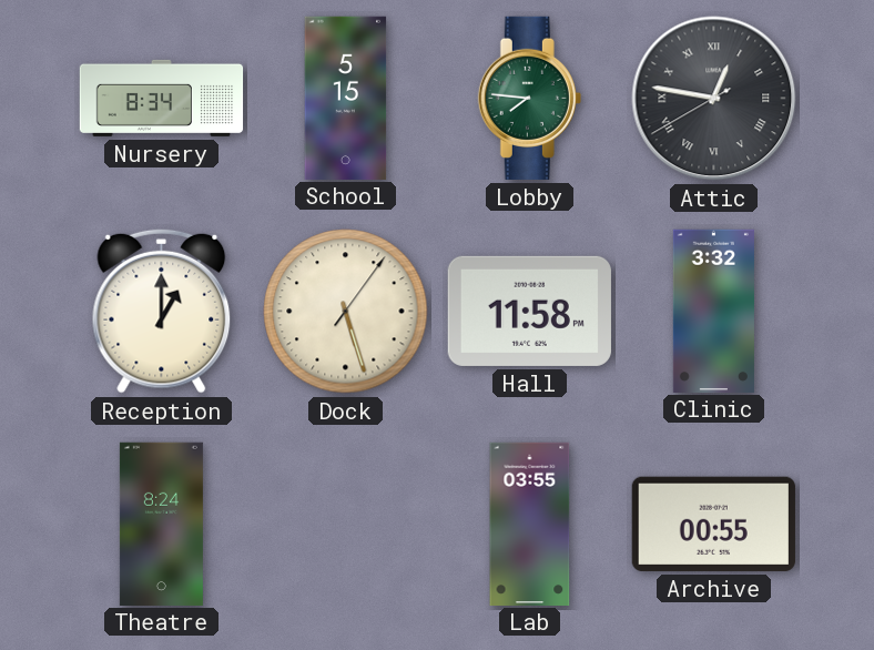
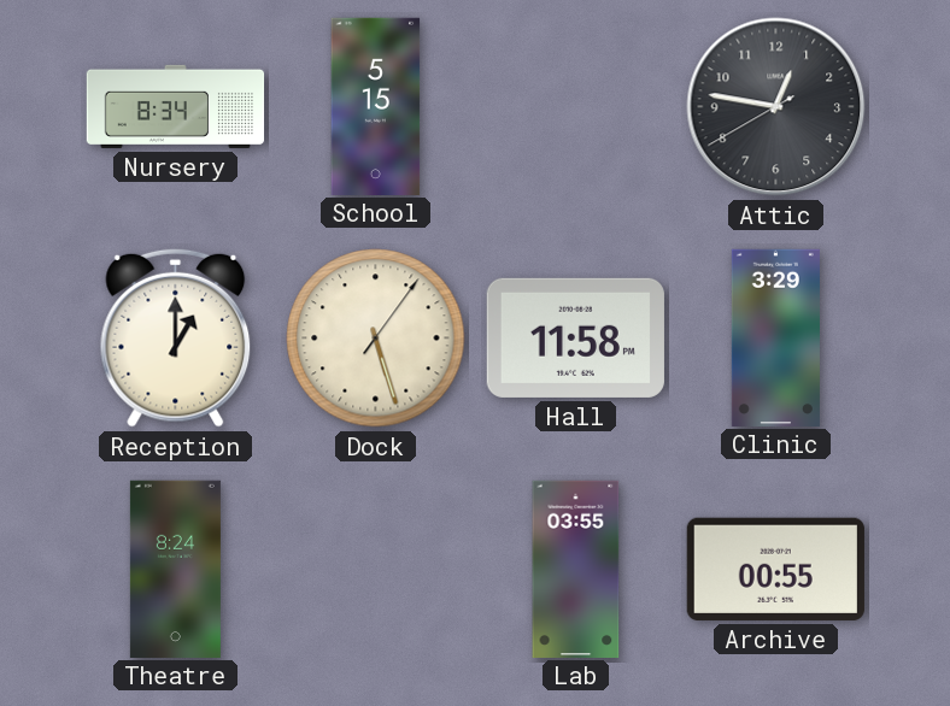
Lobby: 7:46 -> none
Attic numerals: Roman -> Arabic
Clinic: 3:32 -> 3:29
